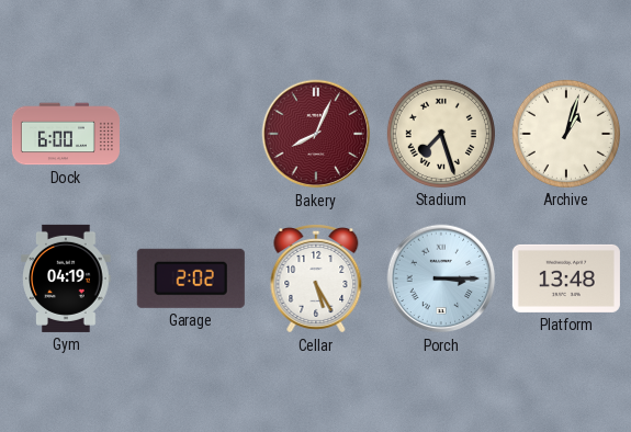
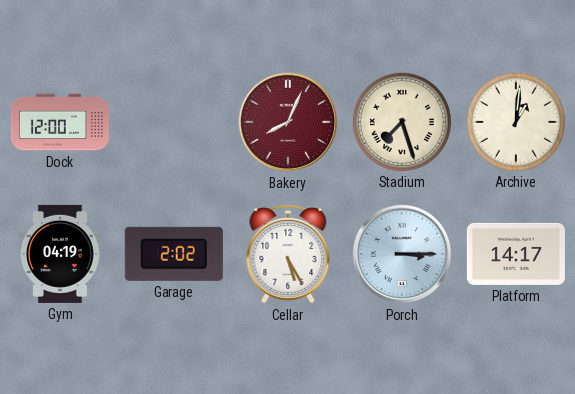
Dock: 6:00 -> 12:00
Archive: 1:03 -> 1:01
Platform: 13:48 -> 14:17
